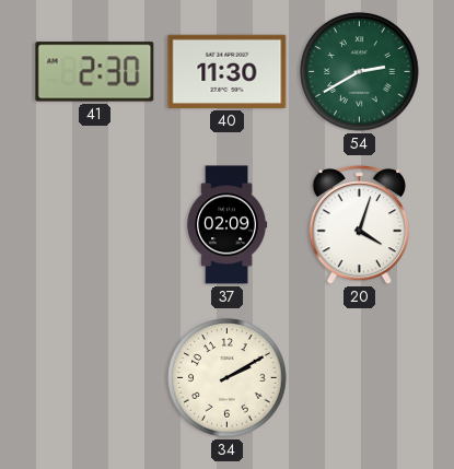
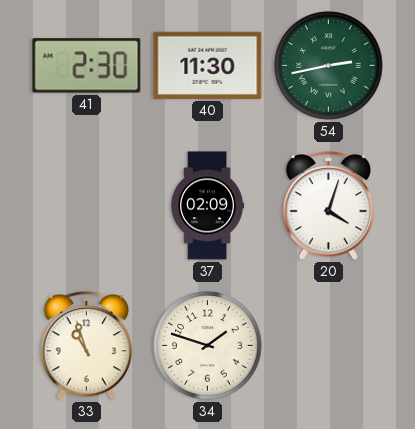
54: 2:40 -> 2:43
33: none -> 10:57
34: 2:10 -> 1:48
